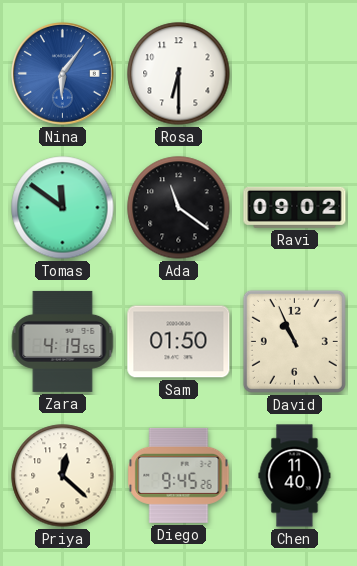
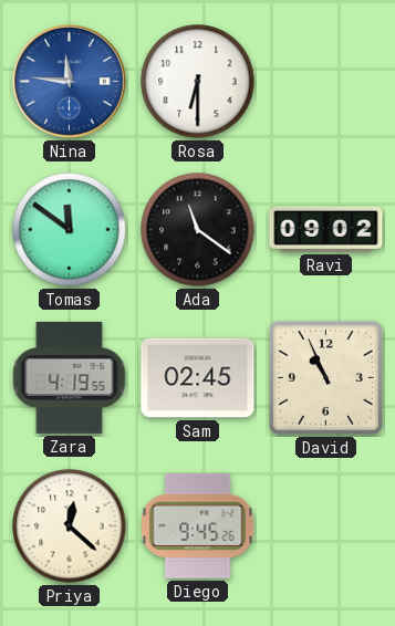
Nina: 6:06 -> 11:46
Sam: 01:50 -> 02:45
Chen: 11:40 -> none
